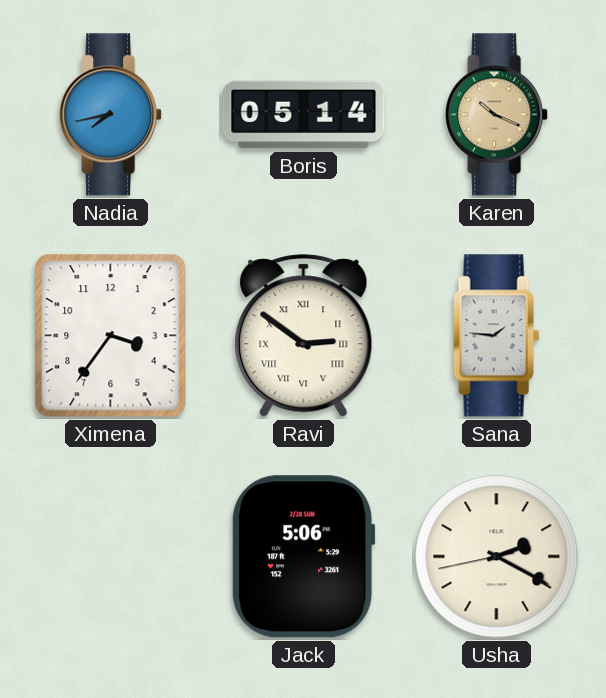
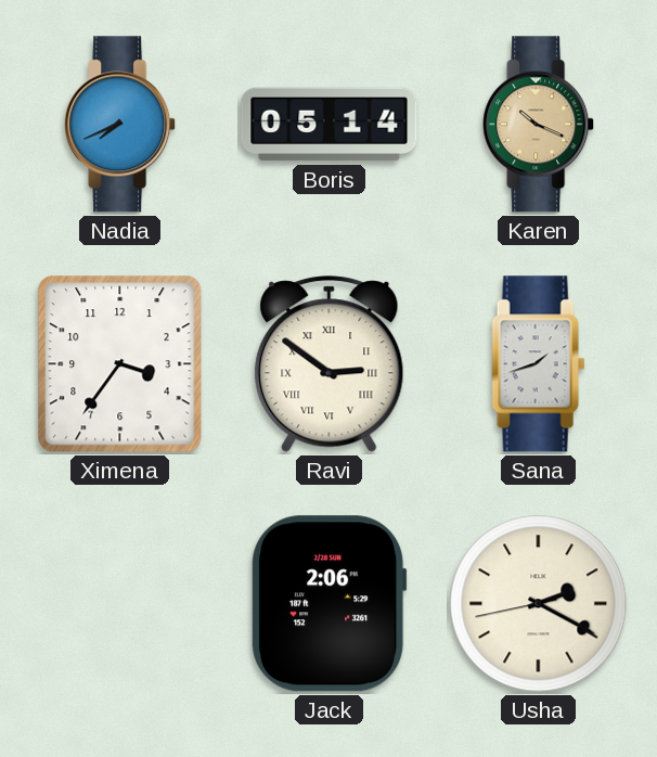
Nadia: 7:43 -> 7:41
Sana: 1:46 -> 1:42
Jack: 5:06 -> 2:06
